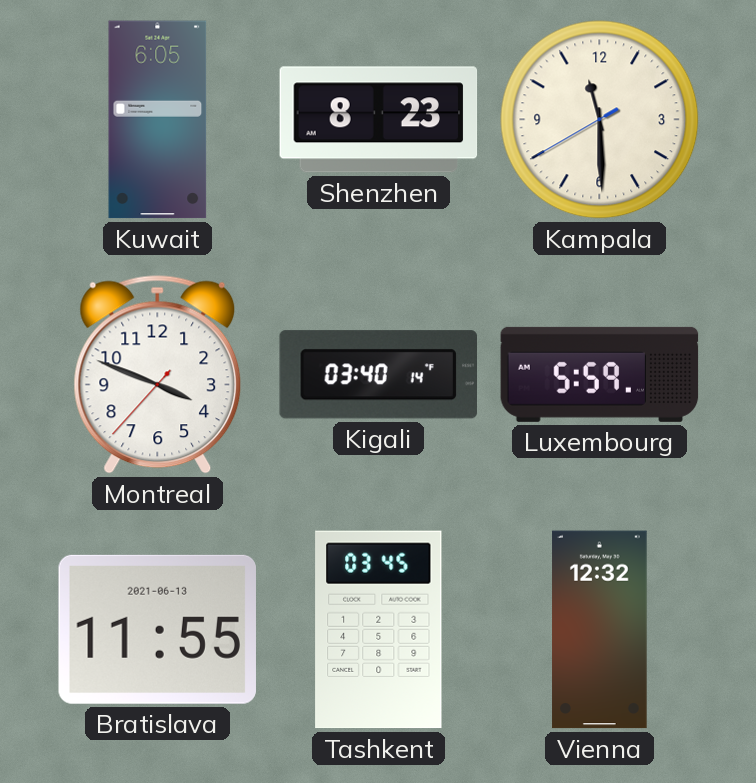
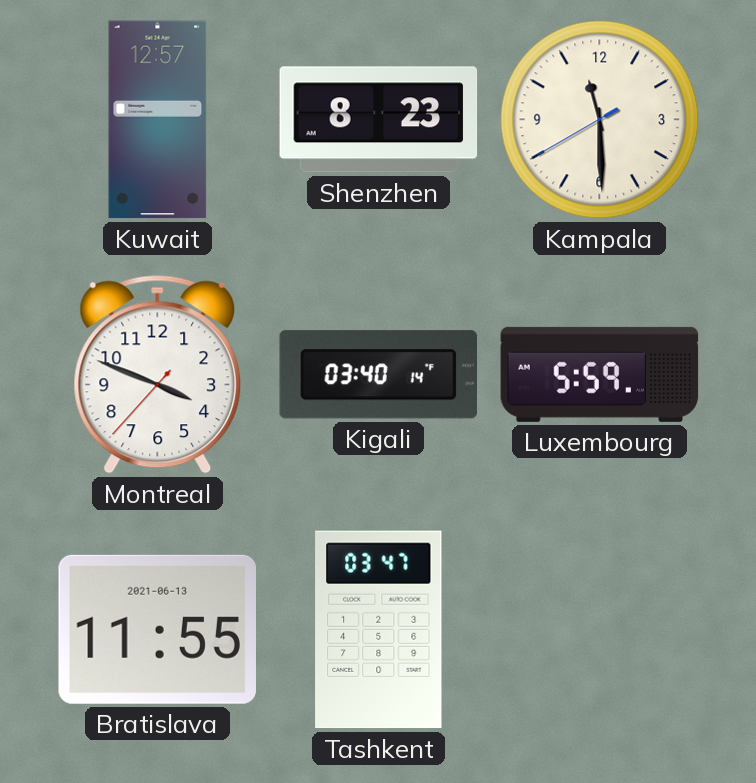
Kuwait: 6:05 -> 12:57
Tashkent: 03:45 -> 03:47
Vienna: 12:32 -> none
